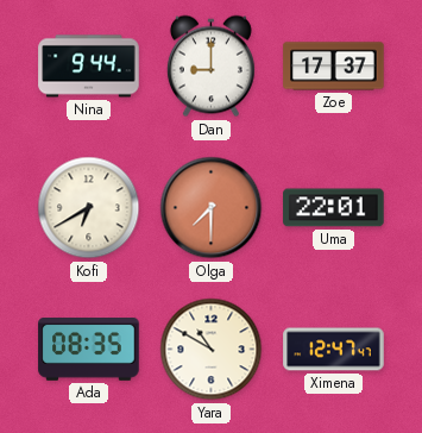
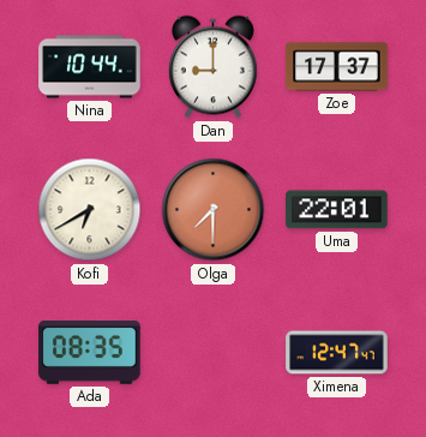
Nina: 9:44 -> 10:44
Yara: 10:50 -> none
